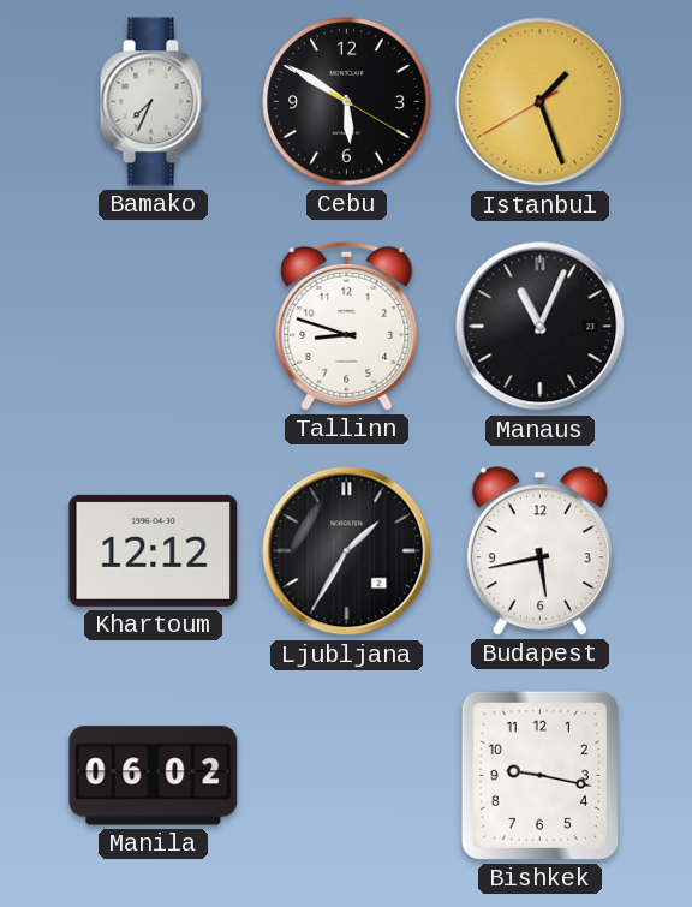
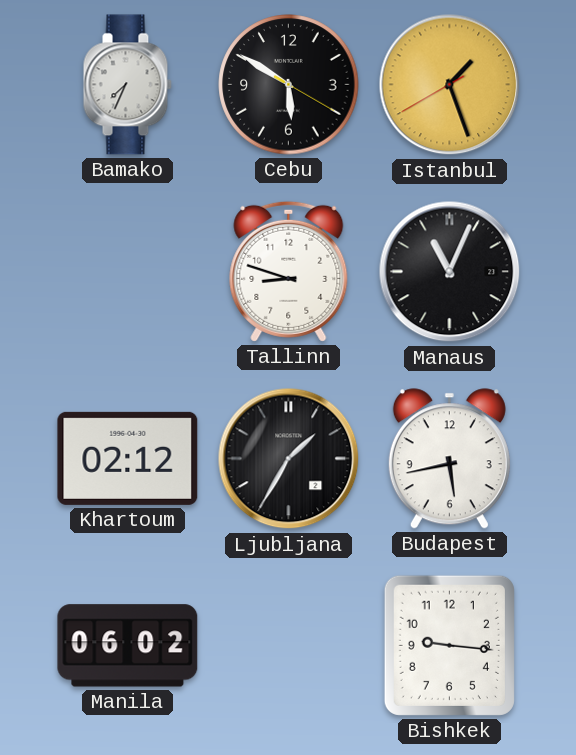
Khartoum: 12:12 -> 02:12
Bishkek: 9:17 -> 9:16
